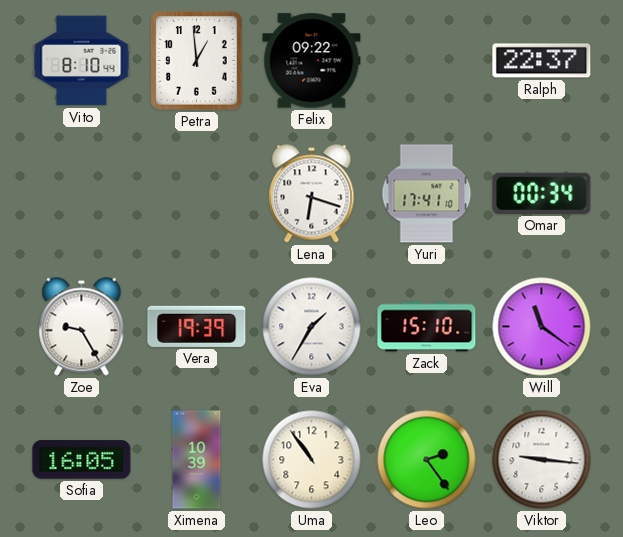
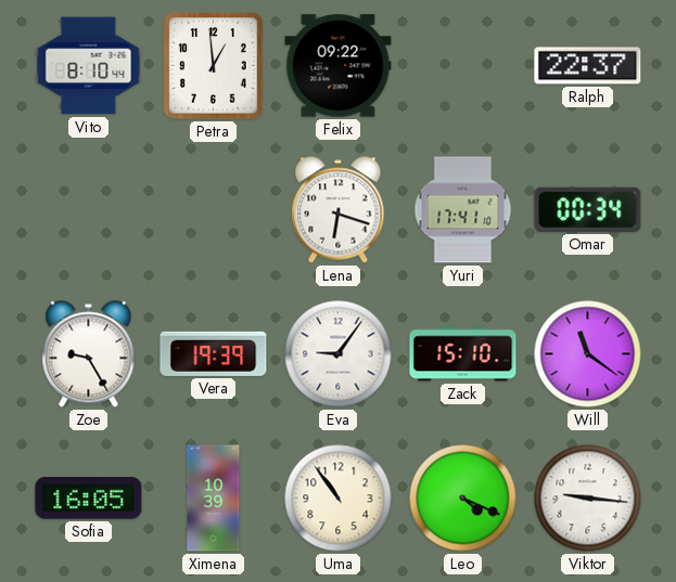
Eva: 1:35 -> 9:06
Leo: 2:24 -> 4:19
